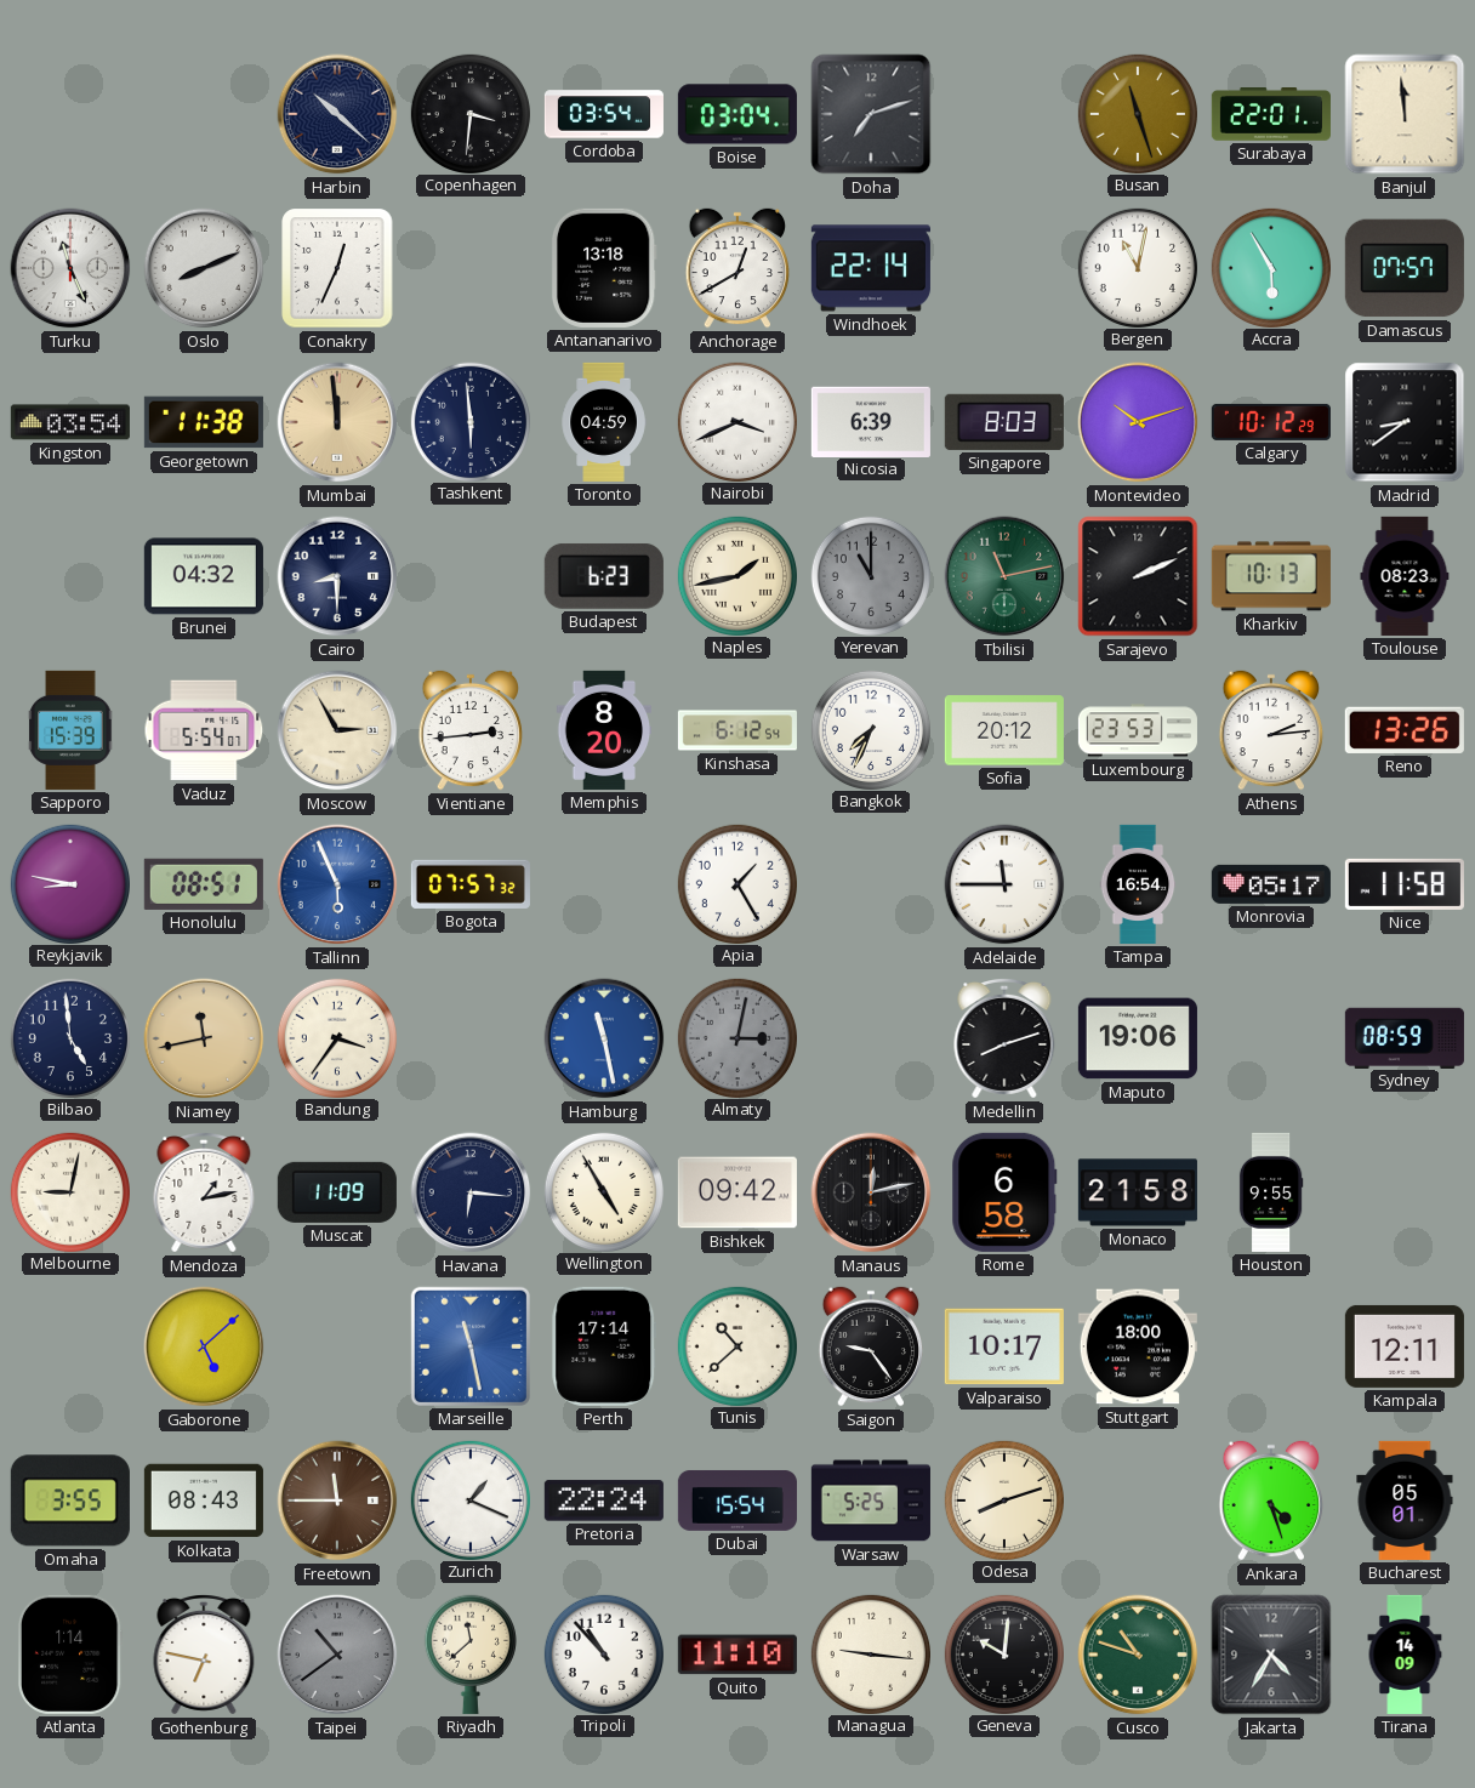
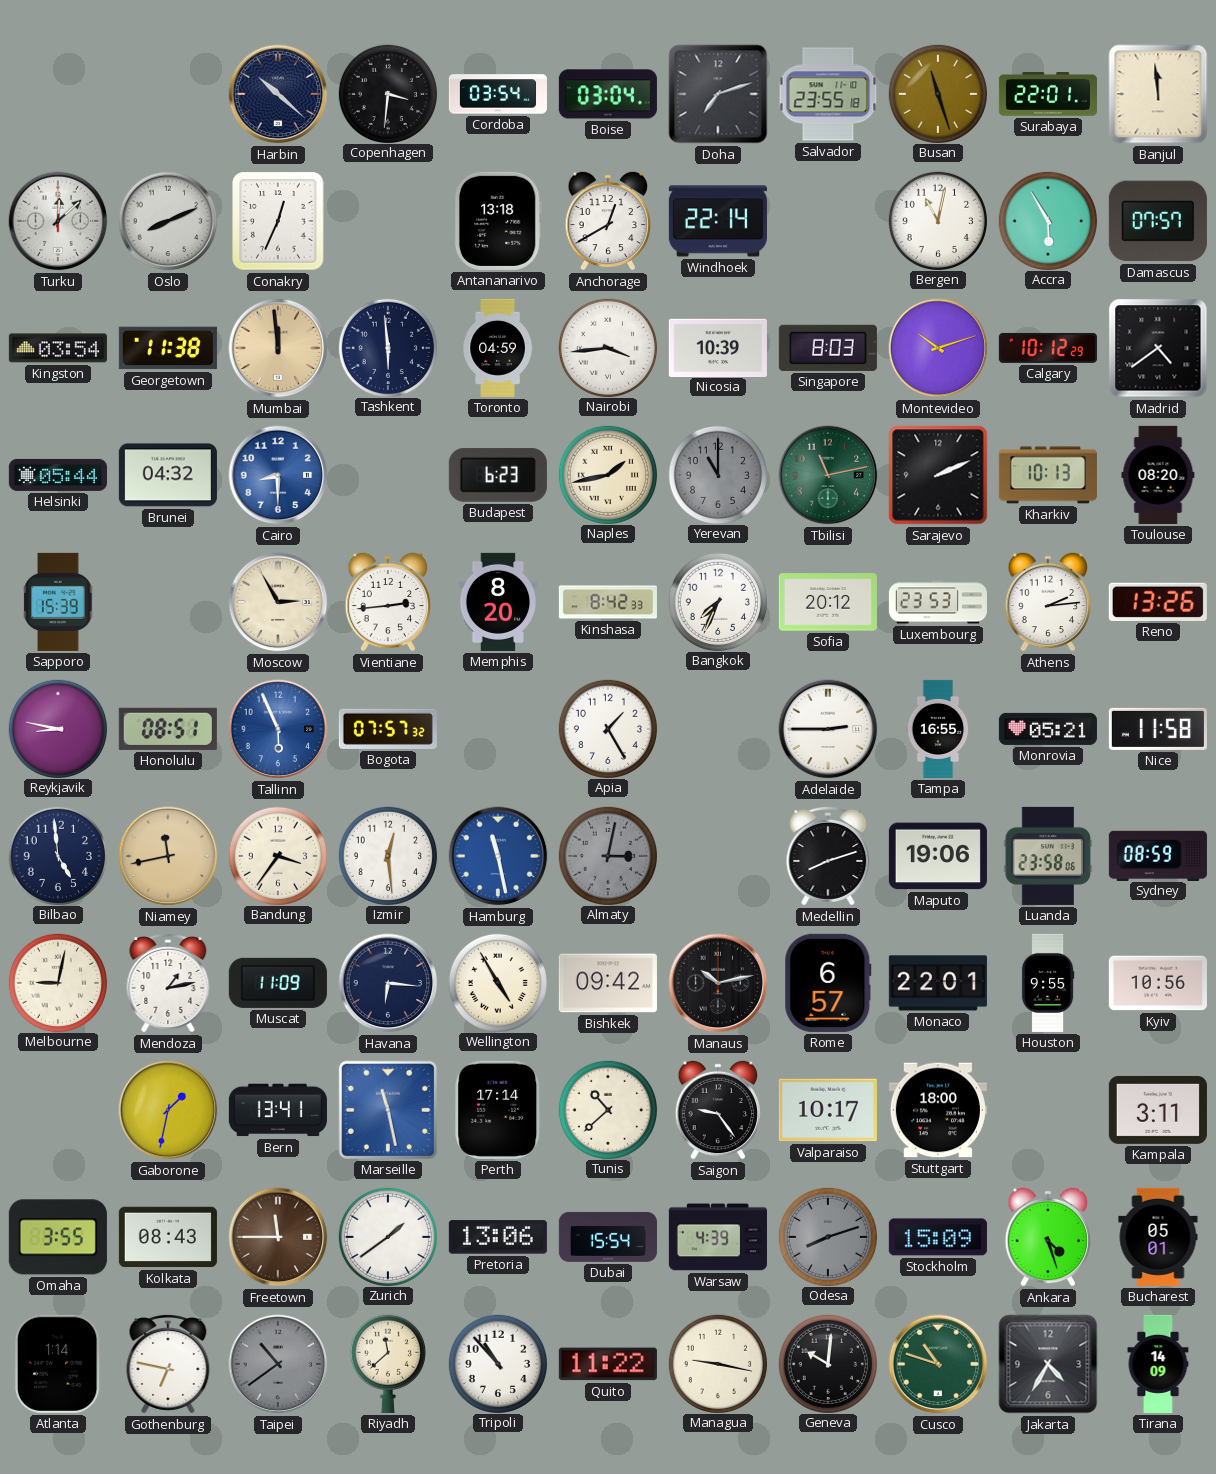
Salvador: none -> 23:55
Turku: 11:26 -> 12:08
Nairobi: 3:41 -> 3:44
Nicosia: 6:39 -> 10:39
Madrid: 8:39 -> 4:39
Helsinki: none -> 05:44
Cairo dial: navy -> blue
Toulouse: 08:23 -> 08:20
Vaduz: 5:54 -> none
Kinshasa: 6:12 -> 8:42
Adelaide: 11:45 -> 2:45
Tampa: 16:54 -> 16:55
Monrovia: 05:17 -> 05:21
Izmir: none -> 12:29
Luanda: none -> 23:58
Manaus: 12:13 -> 10:13
Rome: 6:58 -> 6:57
Monaco: 21:58 -> 22:01
Kyiv: none -> 10:56
Gaborone: 5:08 -> 1:32
Bern: none -> 13:41
Kampala: 12:11 -> 3:11
Zurich: 1:19 -> 1:39
Pretoria: 22:24 -> 13:06
Warsaw: 5:25 -> 4:39
Odesa dial: cream -> grey
Stockholm: none -> 15:09
Quito: 11:10 -> 11:22
Managua: 9:16 -> 9:17
